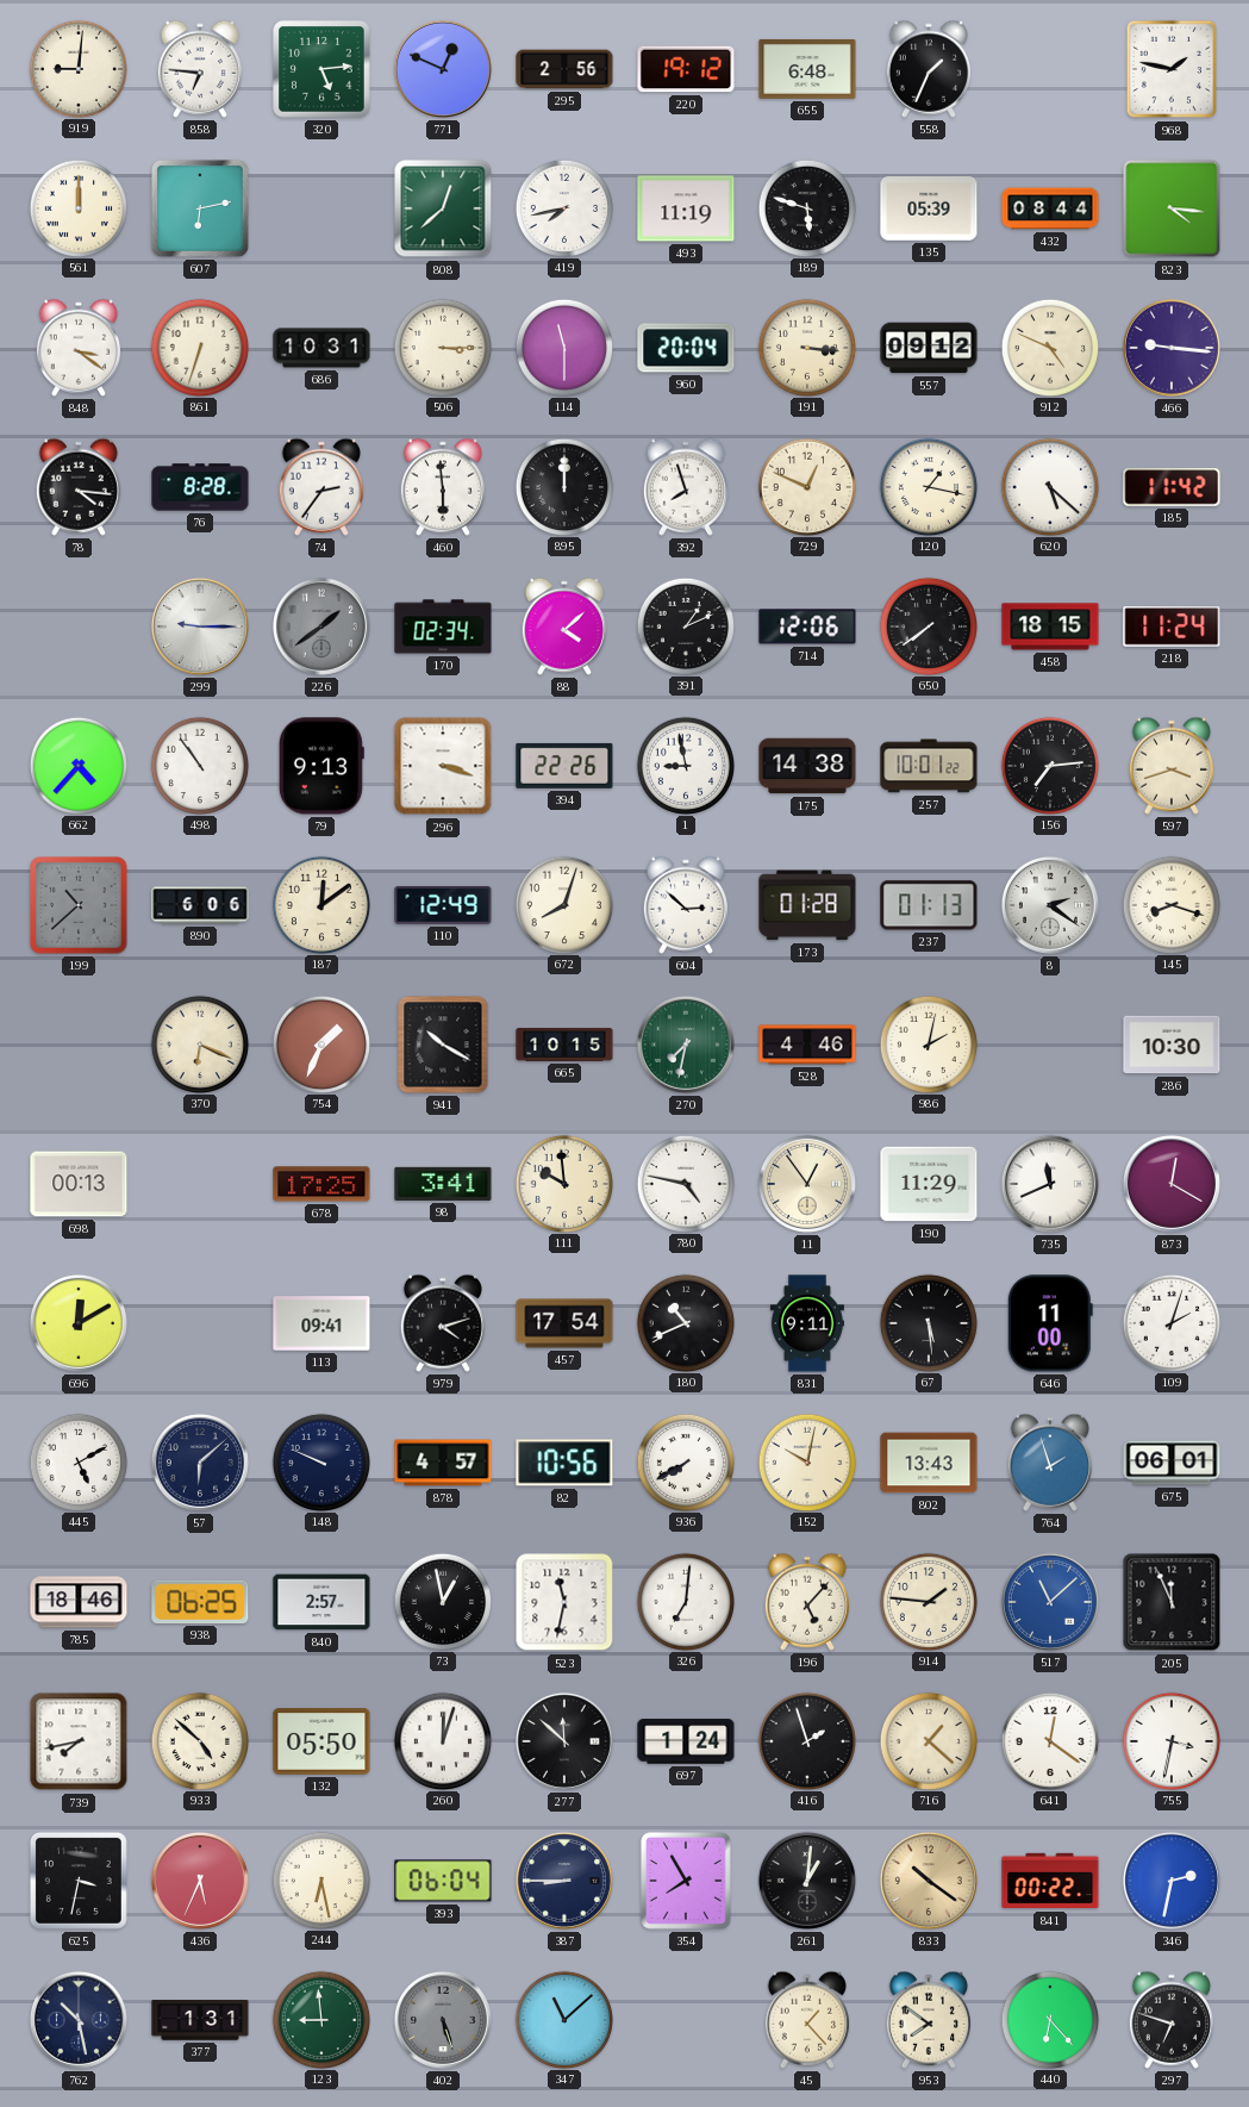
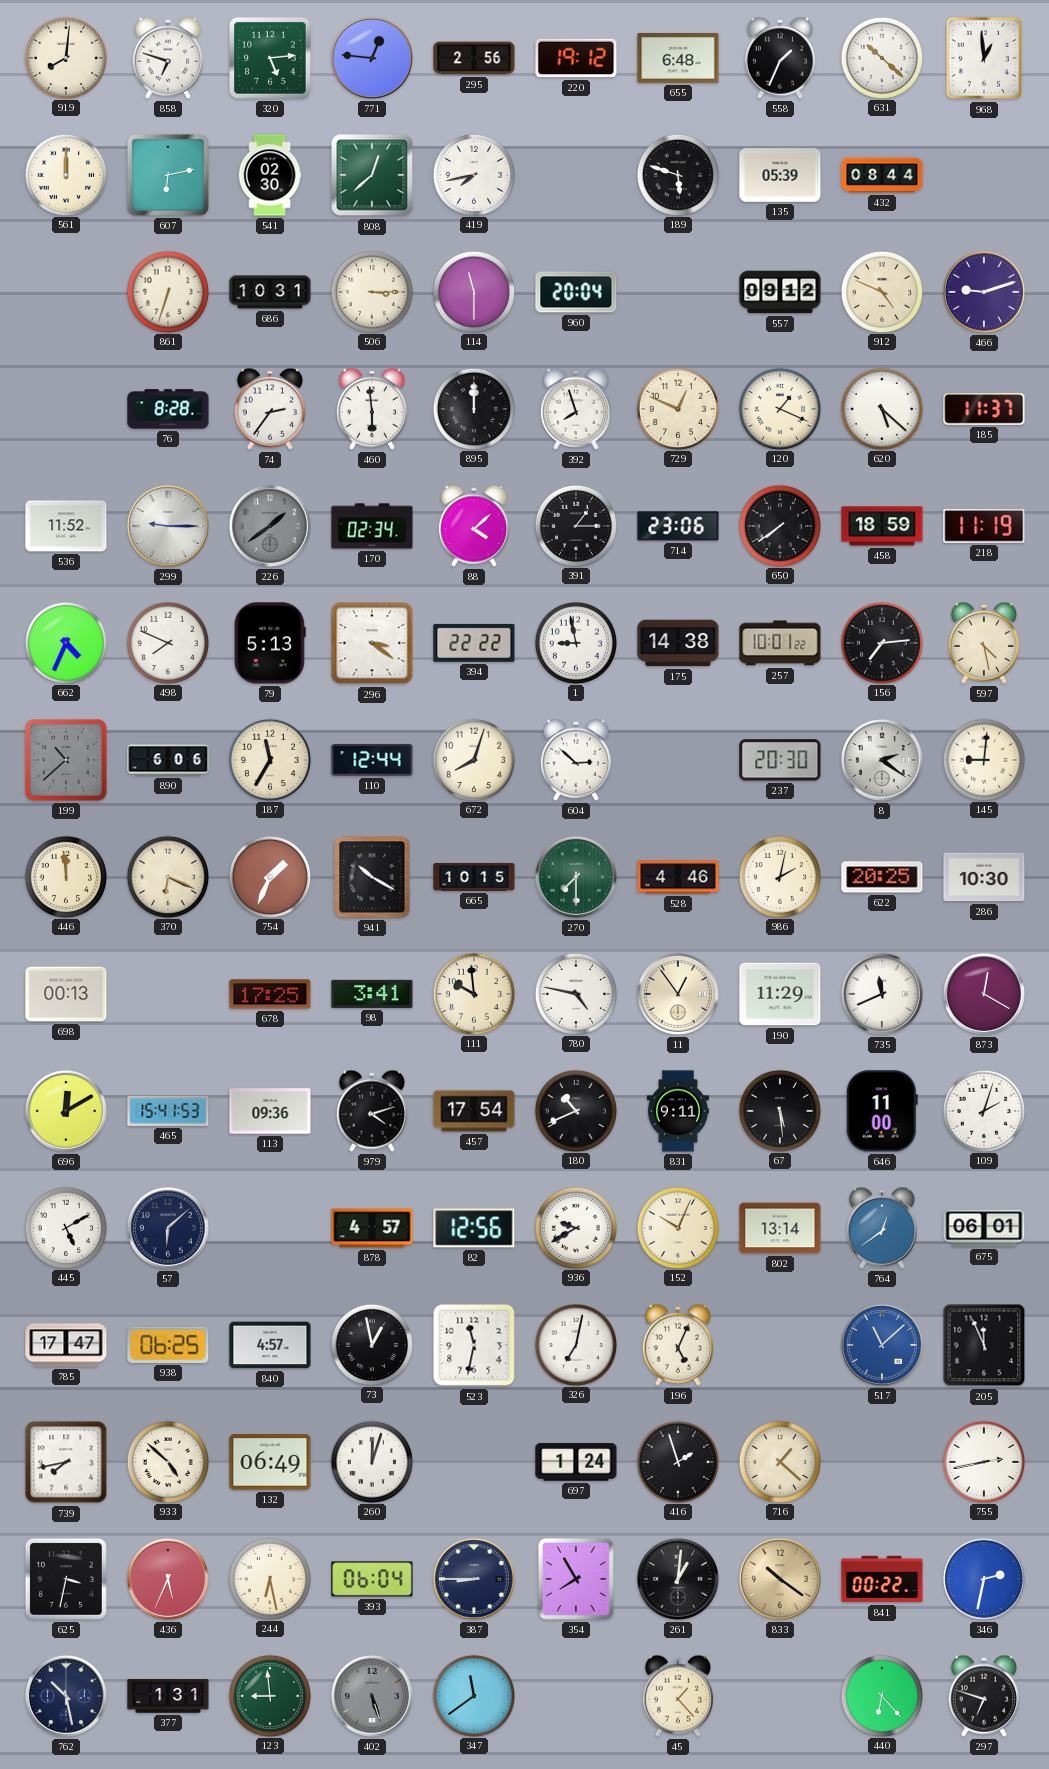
919: 9:01 -> 8:01
858: 6:46 -> 6:48
771: 12:49 -> 12:46
631: none -> 10:22
968: 1:47 -> 12:59
541: none -> 02:30
493: 11:19 -> none
823: 4:16 -> none
848: 3:21 -> none
191: 3:16 -> none
466: 9:16 -> 9:12
78: 4:16 -> none
120: 1:17 -> 1:19
185: 11:42 -> 11:37
536: none -> 11:52
391: 1:11 -> 1:15
714: 12:06 -> 23:06
458: 18:15 -> 18:59
218: 11:24 -> 11:19
662: 4:37 -> 4:34
498: 10:54 -> 7:49
79: 9:13 -> 5:13
296: 3:18 -> 3:21
394: 22:26 -> 22:22
597: 3:42 -> 4:28
187: 12:09 -> 11:35
110: 12:49 -> 12:44
173: 01:28 -> none
237: 01:13 -> 20:30
145: 8:18 -> 9:01
446: none -> 11:59
270: 7:32 -> 7:30
622: none -> 20:25
465: none -> 15:41
113: 09:41 -> 09:36
148: 9:49 -> none
82: 10:56 -> 12:56
936: 7:40 -> 9:40
152: 10:02 -> 10:04
802: 13:43 -> 13:14
764: 1:57 -> 12:39
785: 18:46 -> 17:47
840: 2:57 -> 4:57
326: 7:01 -> 7:02
196: 5:07 -> 5:04
914: 1:46 -> none
132: 05:50 -> 06:49
277: 11:52 -> none
641: 12:21 -> none
755: 3:32 -> 2:43
347: 11:08 -> 11:39
953: 7:51 -> none
